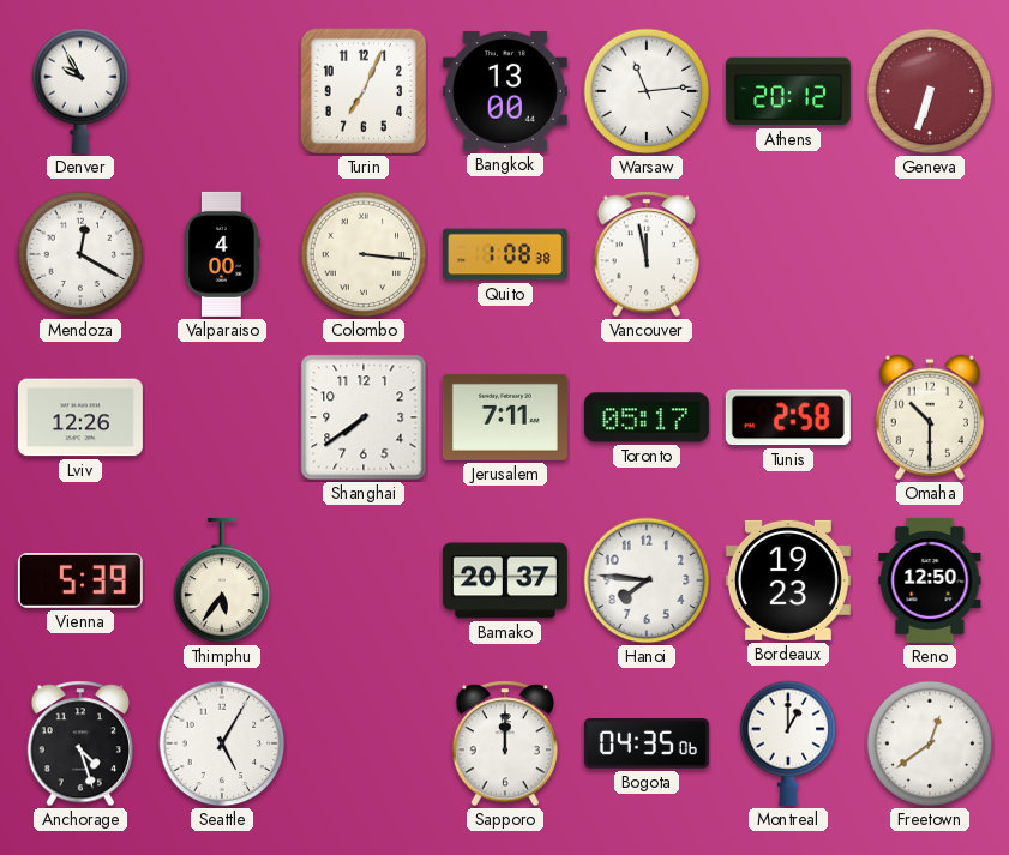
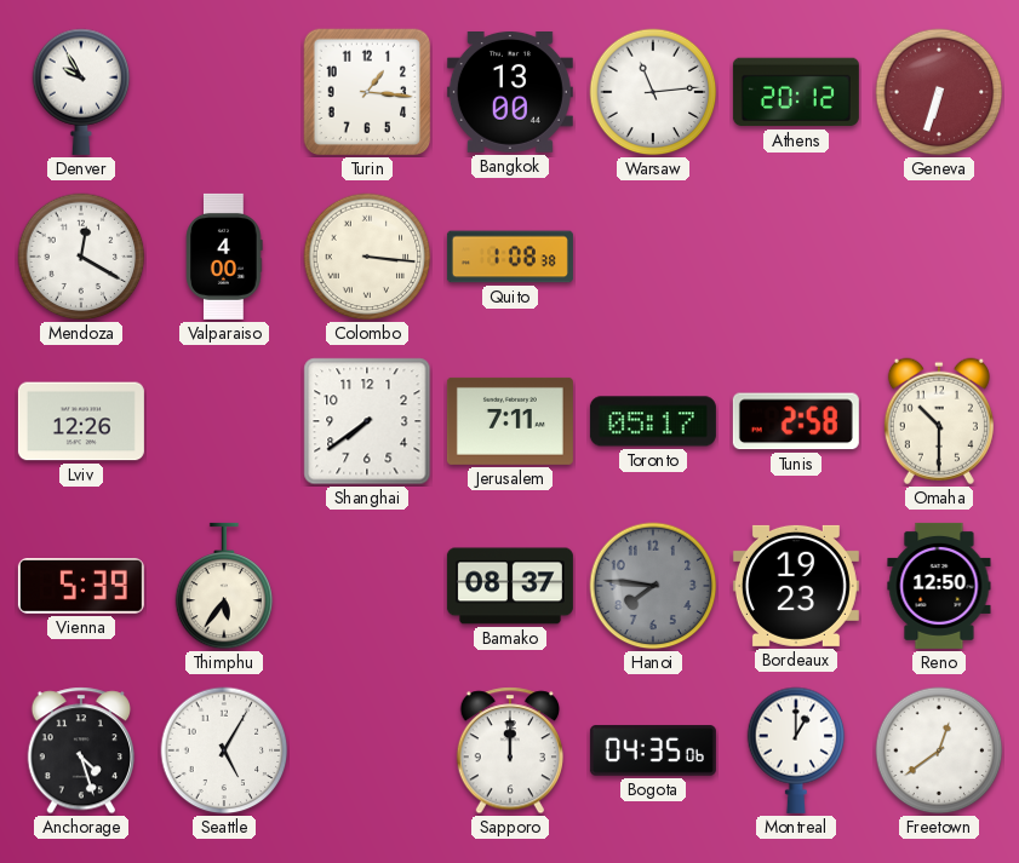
Turin: 7:04 -> 1:16
Vancouver: 11:58 -> none
Bamako: 20:37 -> 08:37
Hanoi dial: white -> grey
